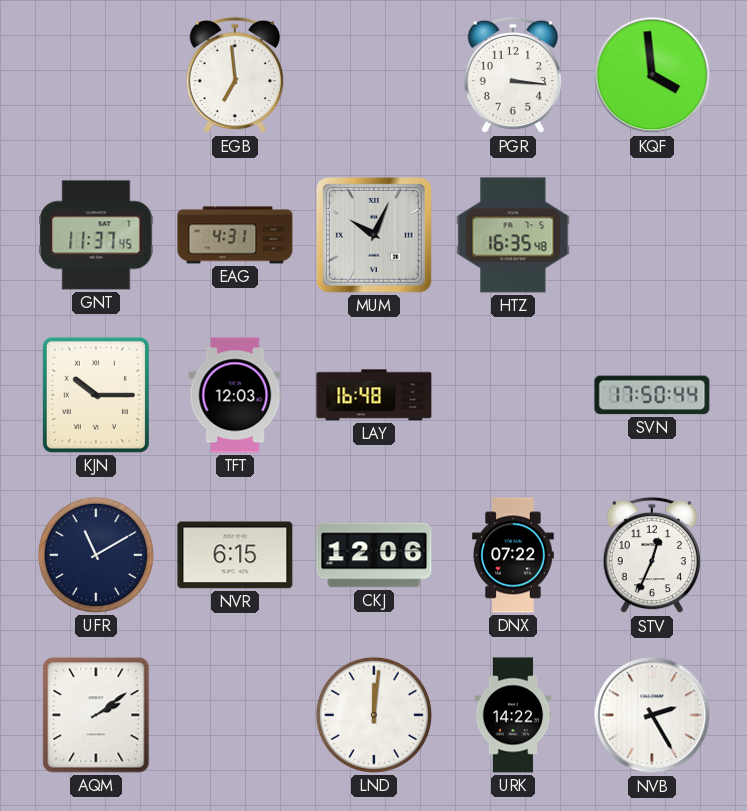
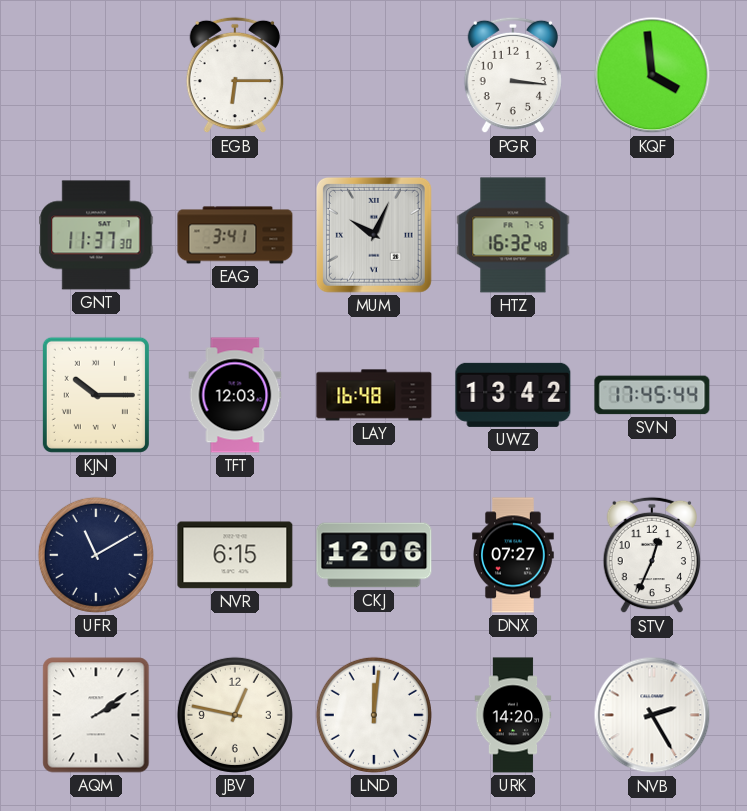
EGB: 6:59 -> 6:15
GNT: 11:37:45 -> 11:37:30
EAG: 4:31 -> 3:41
HTZ: 16:35 -> 16:32
UWZ: none -> 13:42
SVN: 17:50 -> 17:45
DNX: 07:22 -> 07:27
JBV: none -> 12:47
URK: 14:22 -> 14:20
